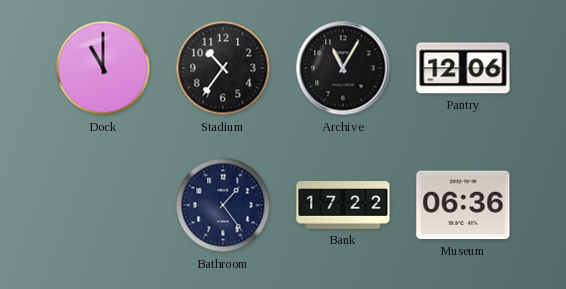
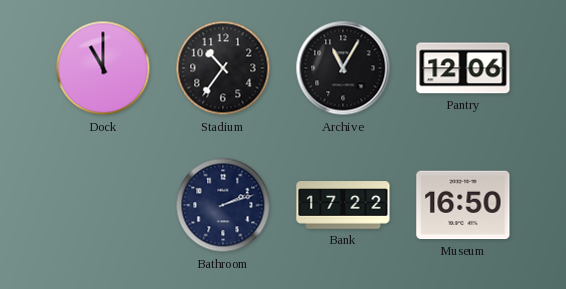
Bathroom: 1:24 -> 2:12
Museum: 06:36 -> 16:50
